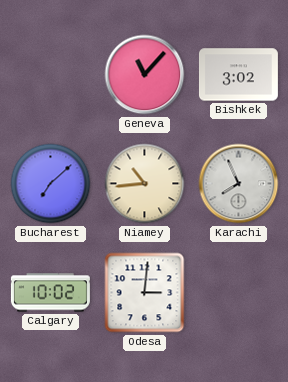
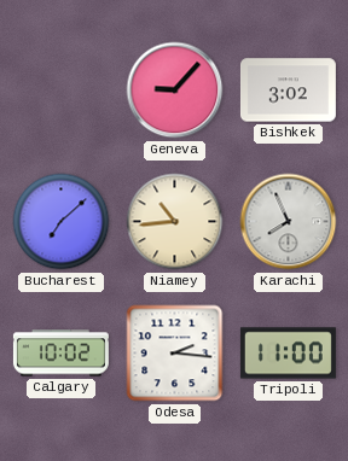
Geneva: 11:07 -> 9:07
Odesa: 3:01 -> 2:16
Tripoli: none -> 11:00
